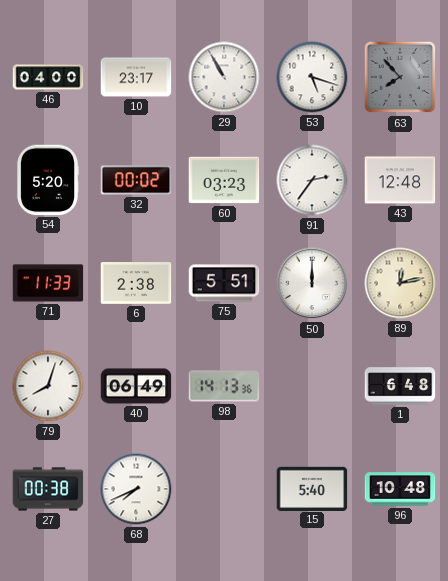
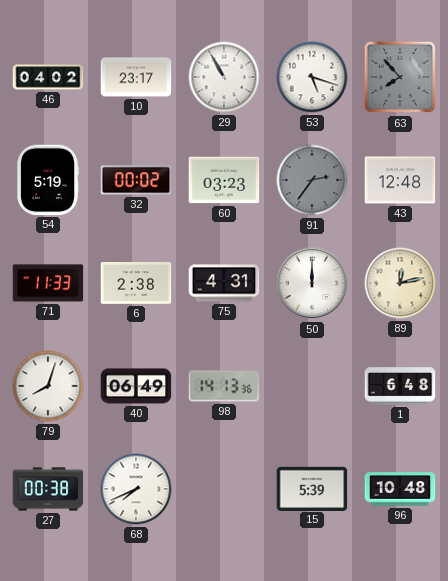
46: 04:00 -> 04:02
54: 5:20 -> 5:19
91 dial: white -> grey
75: 5:51 -> 4:31
15: 5:40 -> 5:39
